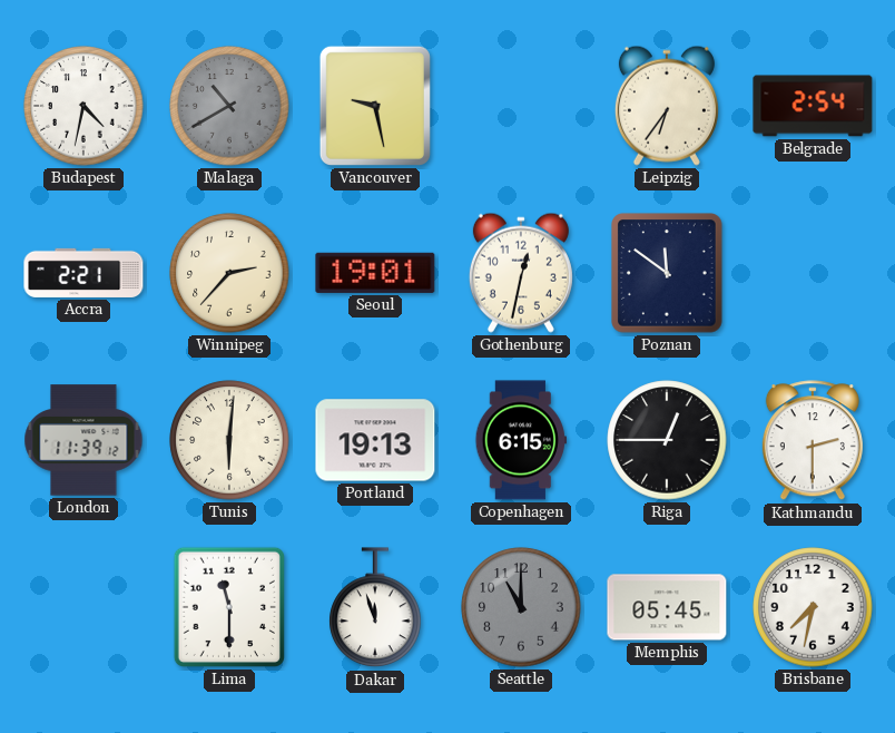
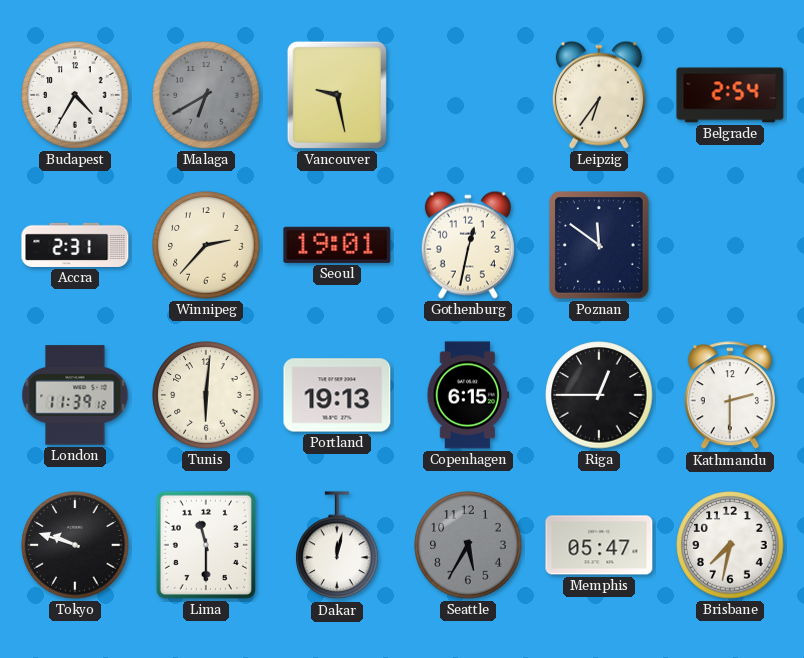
Budapest: 4:32 -> 4:35
Malaga: 10:40 -> 6:40
Accra: 2:21 -> 2:31
Tokyo: none -> 9:48
Dakar: 11:57 -> 12:02
Seattle: 11:00 -> 5:35
Memphis: 05:45 -> 05:47
